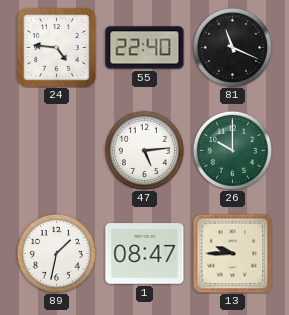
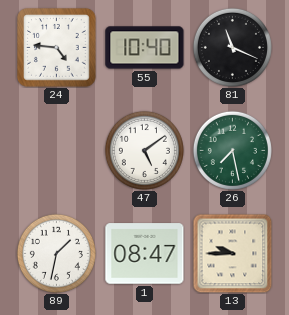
55: 22:40 -> 10:40
47: 5:14 -> 5:09
26: 10:00 -> 7:28
